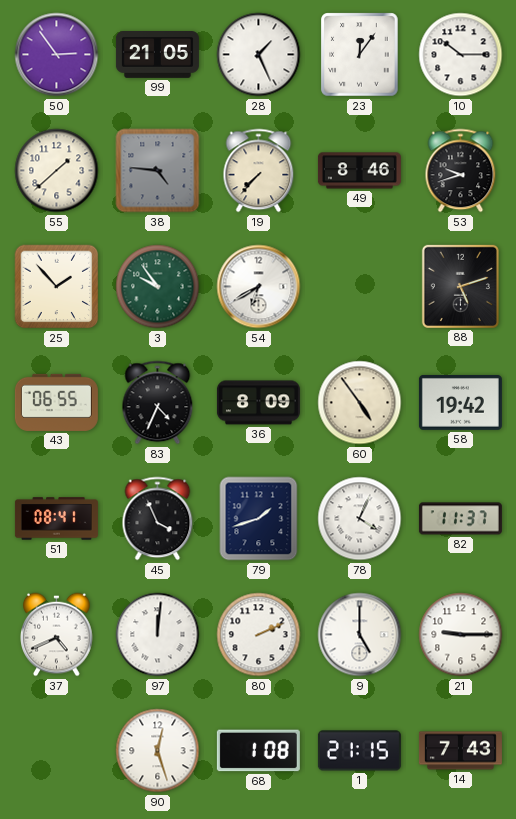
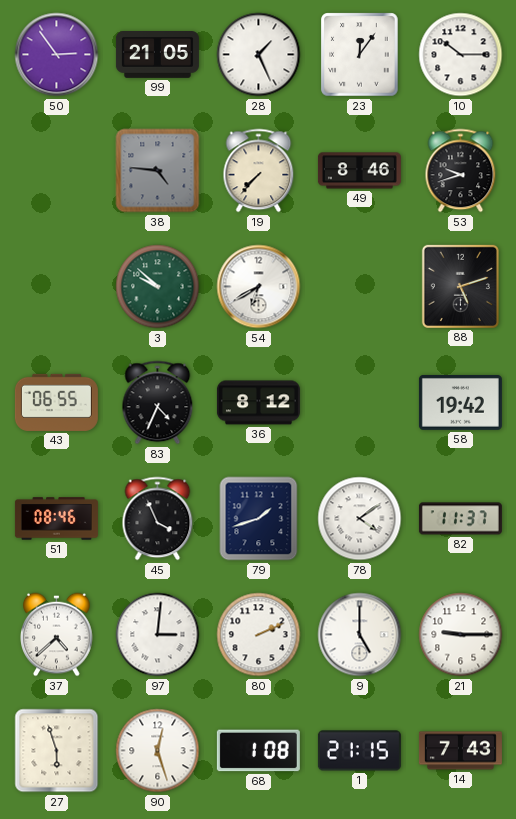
55: 1:38 -> none
25: 1:53 -> none
3: 9:54 -> 9:52
36: 8:09 -> 8:12
60: 4:54 -> none
51: 08:41 -> 08:46
78: 4:04 -> 4:09
37: 4:41 -> 4:38
97: 12:01 -> 3:01
27: none -> 5:57
